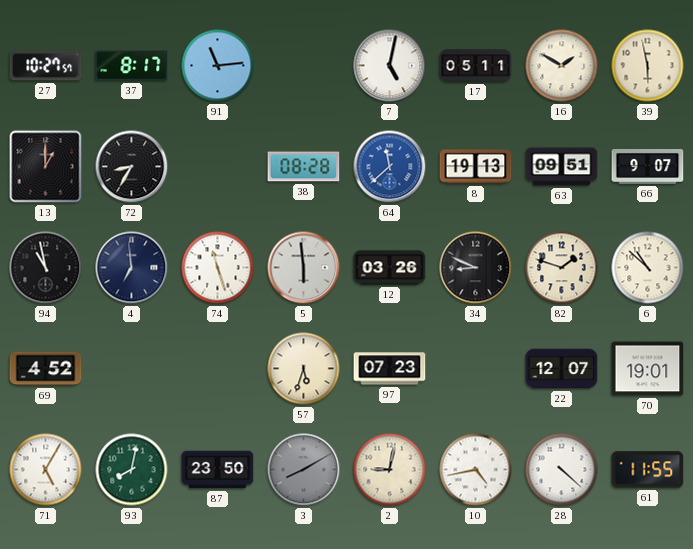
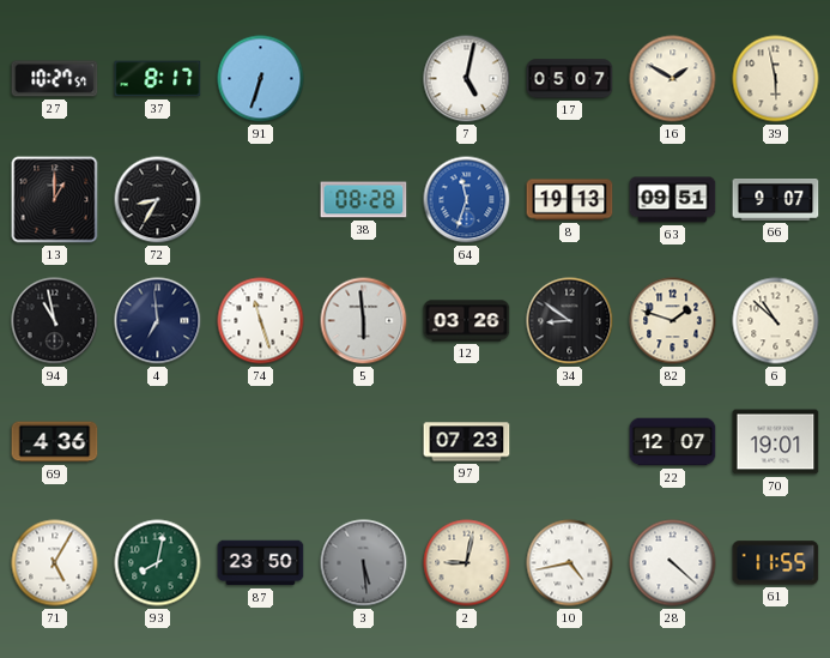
91: 11:14 -> 6:33
17: 05:11 -> 05:07
64: 11:38 -> 11:33
34: 8:49 -> 8:51
69: 4:52 -> 4:36
57: 5:33 -> none
3: 8:10 -> 5:29
